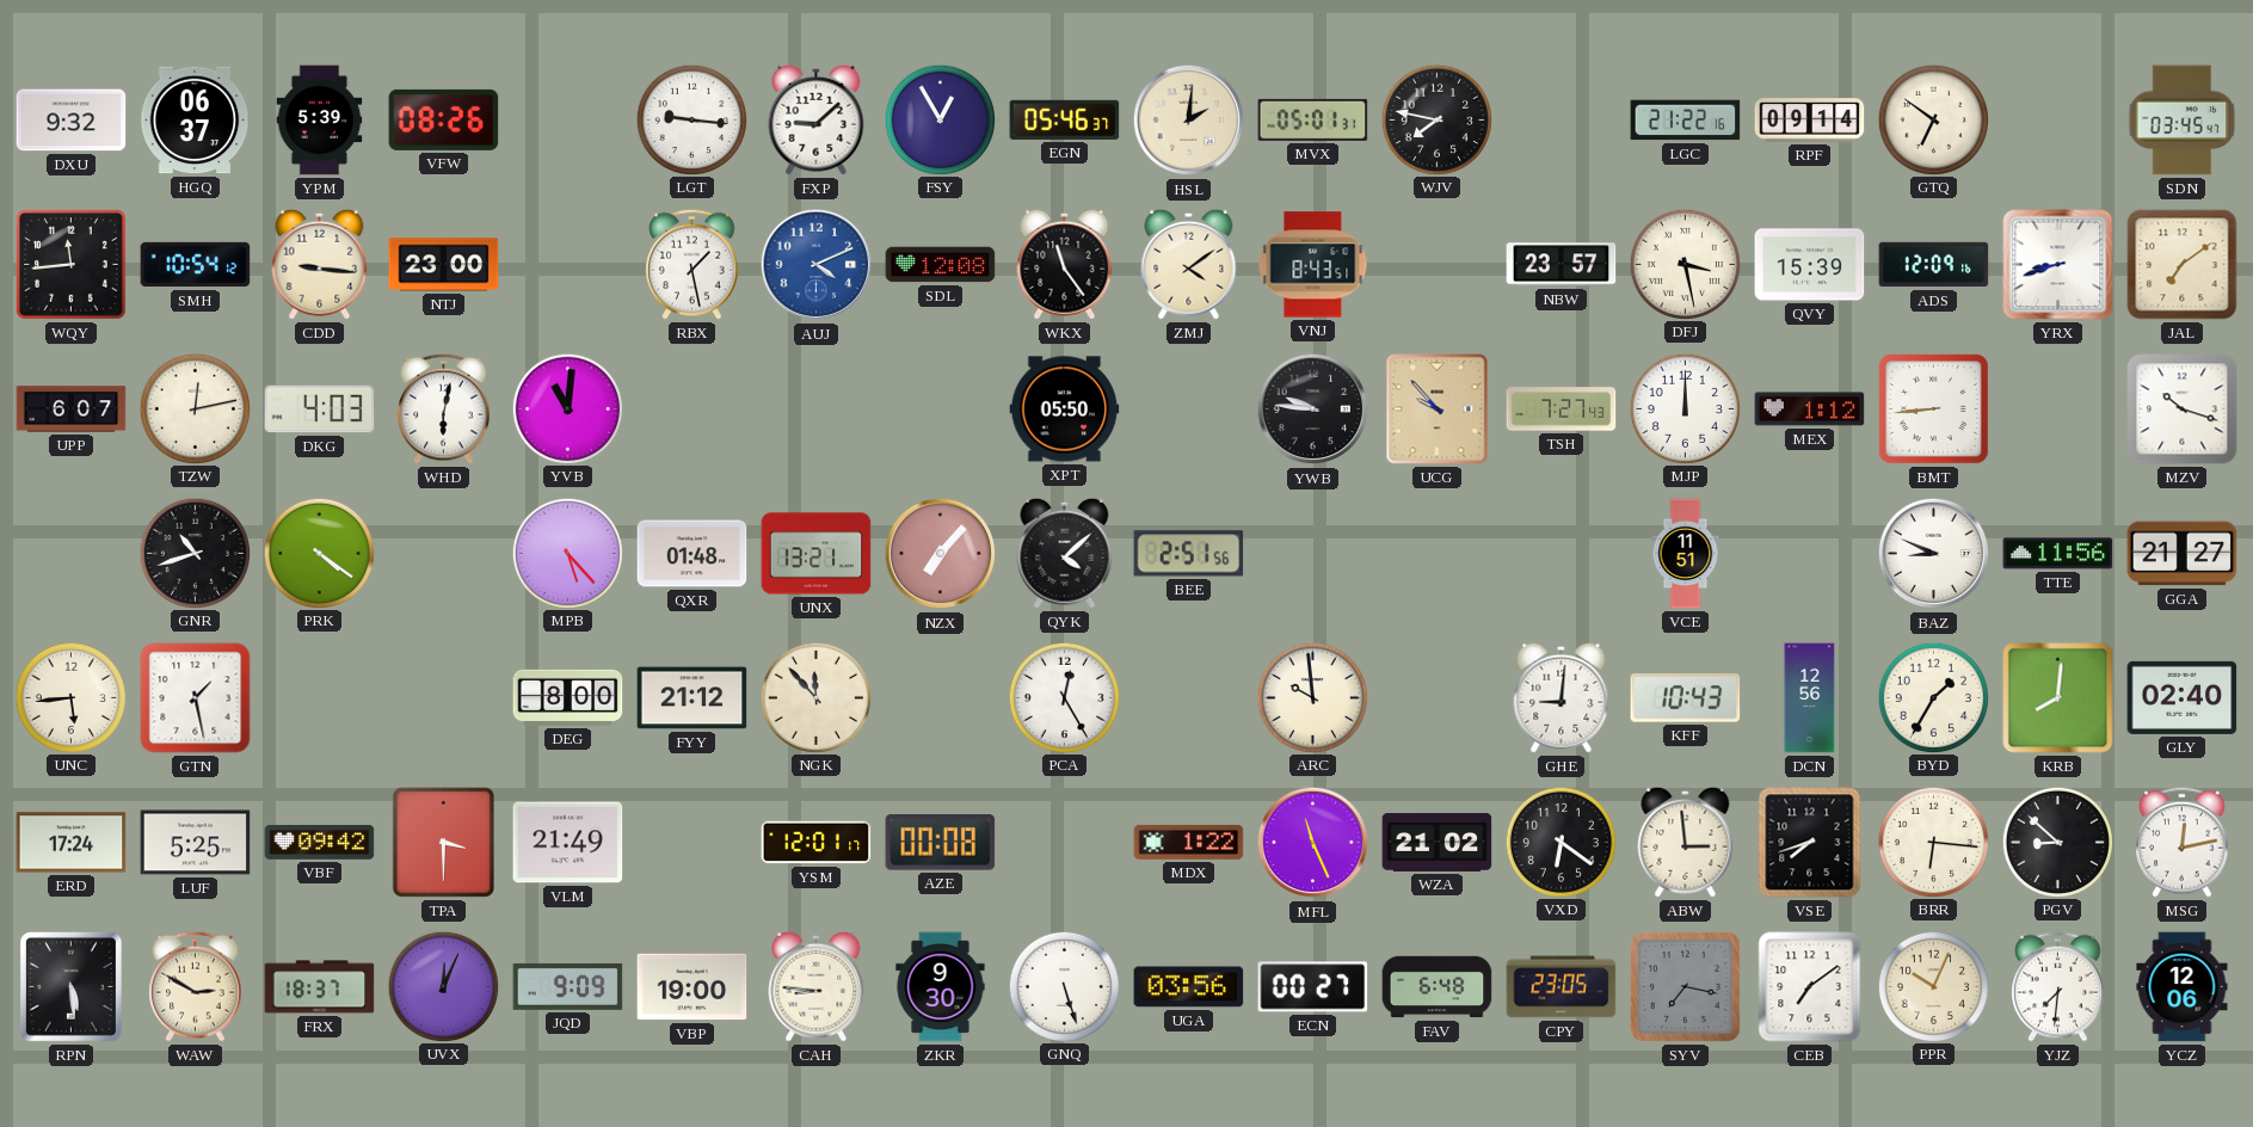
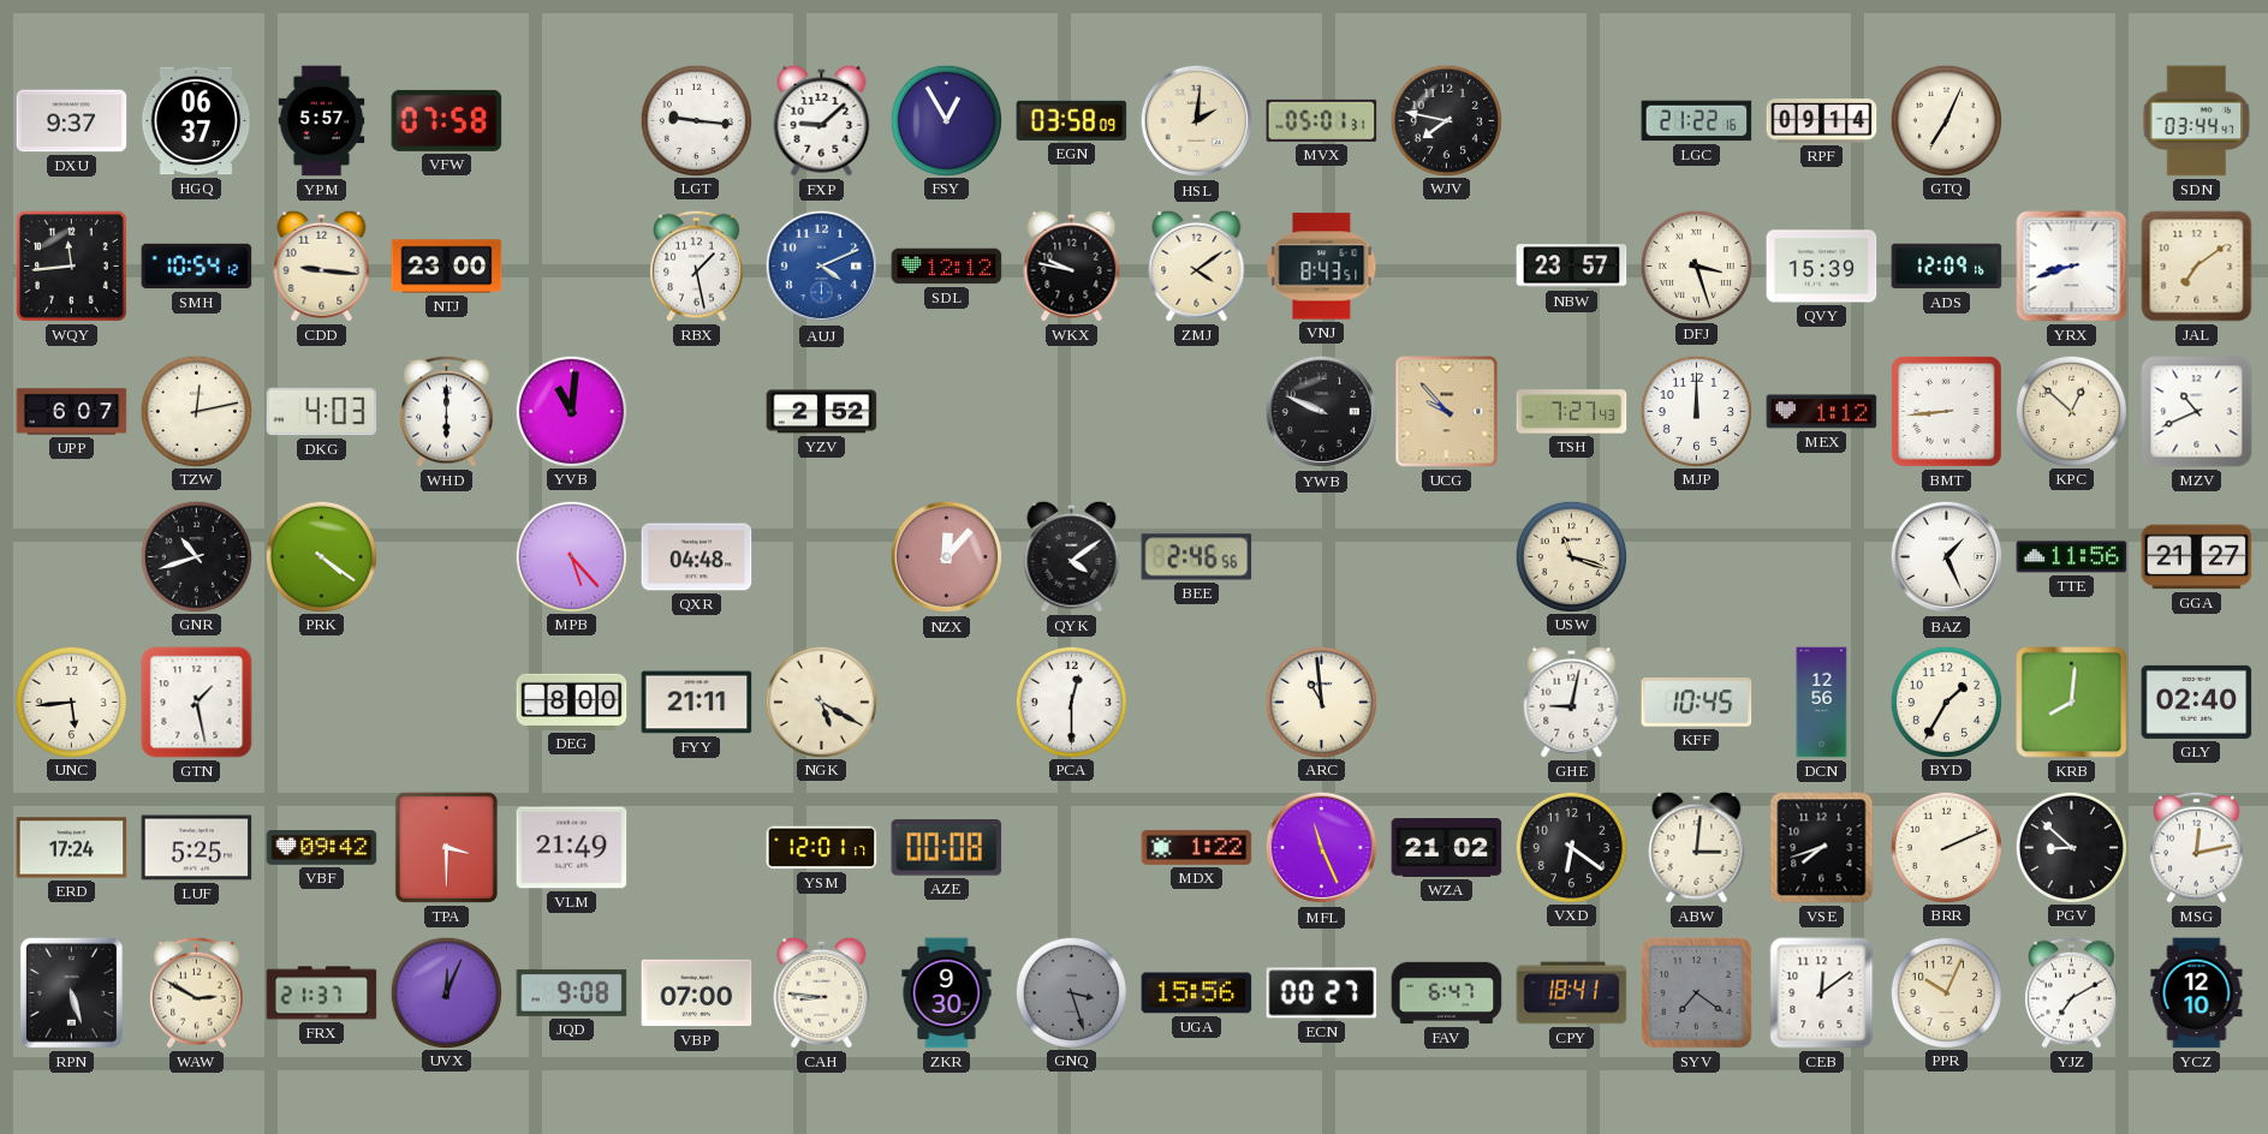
DXU: 9:32 -> 9:37
YPM: 5:39 -> 5:57
VFW: 08:26 -> 07:58
EGN: 05:46 -> 03:58
GTQ: 6:51 -> 7:04
SDN: 03:45 -> 03:44
SDL: 12:08 -> 12:12
WKX: 11:24 -> 9:47
DFJ: 3:28 -> 3:27
WHD: 6:02 -> 6:00
YZV: none -> 2:52
XPT: 05:50 -> none
YWB: 9:46 -> 9:49
KPC: none -> 12:52
MZV: 10:18 -> 10:41
QXR: 01:48 -> 04:48
UNX: 13:21 -> none
NZX: 7:07 -> 12:07
QYK: 4:08 -> 4:09
BEE: 2:51 -> 2:46
USW: none -> 11:18
VCE: 11:51 -> none
BAZ: 8:49 -> 1:26
FYY: 21:12 -> 21:11
NGK: 11:53 -> 5:20
PCA: 12:25 -> 12:30
ARC: 9:59 -> 10:59
GHE: 9:01 -> 9:02
KFF: 10:43 -> 10:45
ABW: 2:59 -> 3:01
BRR: 6:16 -> 2:11
RPN: 5:29 -> 5:27
FRX: 18:37 -> 21:37
JQD: 9:09 -> 9:08
VBP: 19:00 -> 07:00
GNQ: 5:27 -> 3:27
GNQ dial: white -> grey
UGA: 03:56 -> 15:56
FAV: 6:48 -> 6:47
CPY: 23:05 -> 18:41
SYV: 7:17 -> 7:21
CEB: 7:09 -> 12:09
YJZ: 7:31 -> 7:10
YCZ: 12:06 -> 12:10
